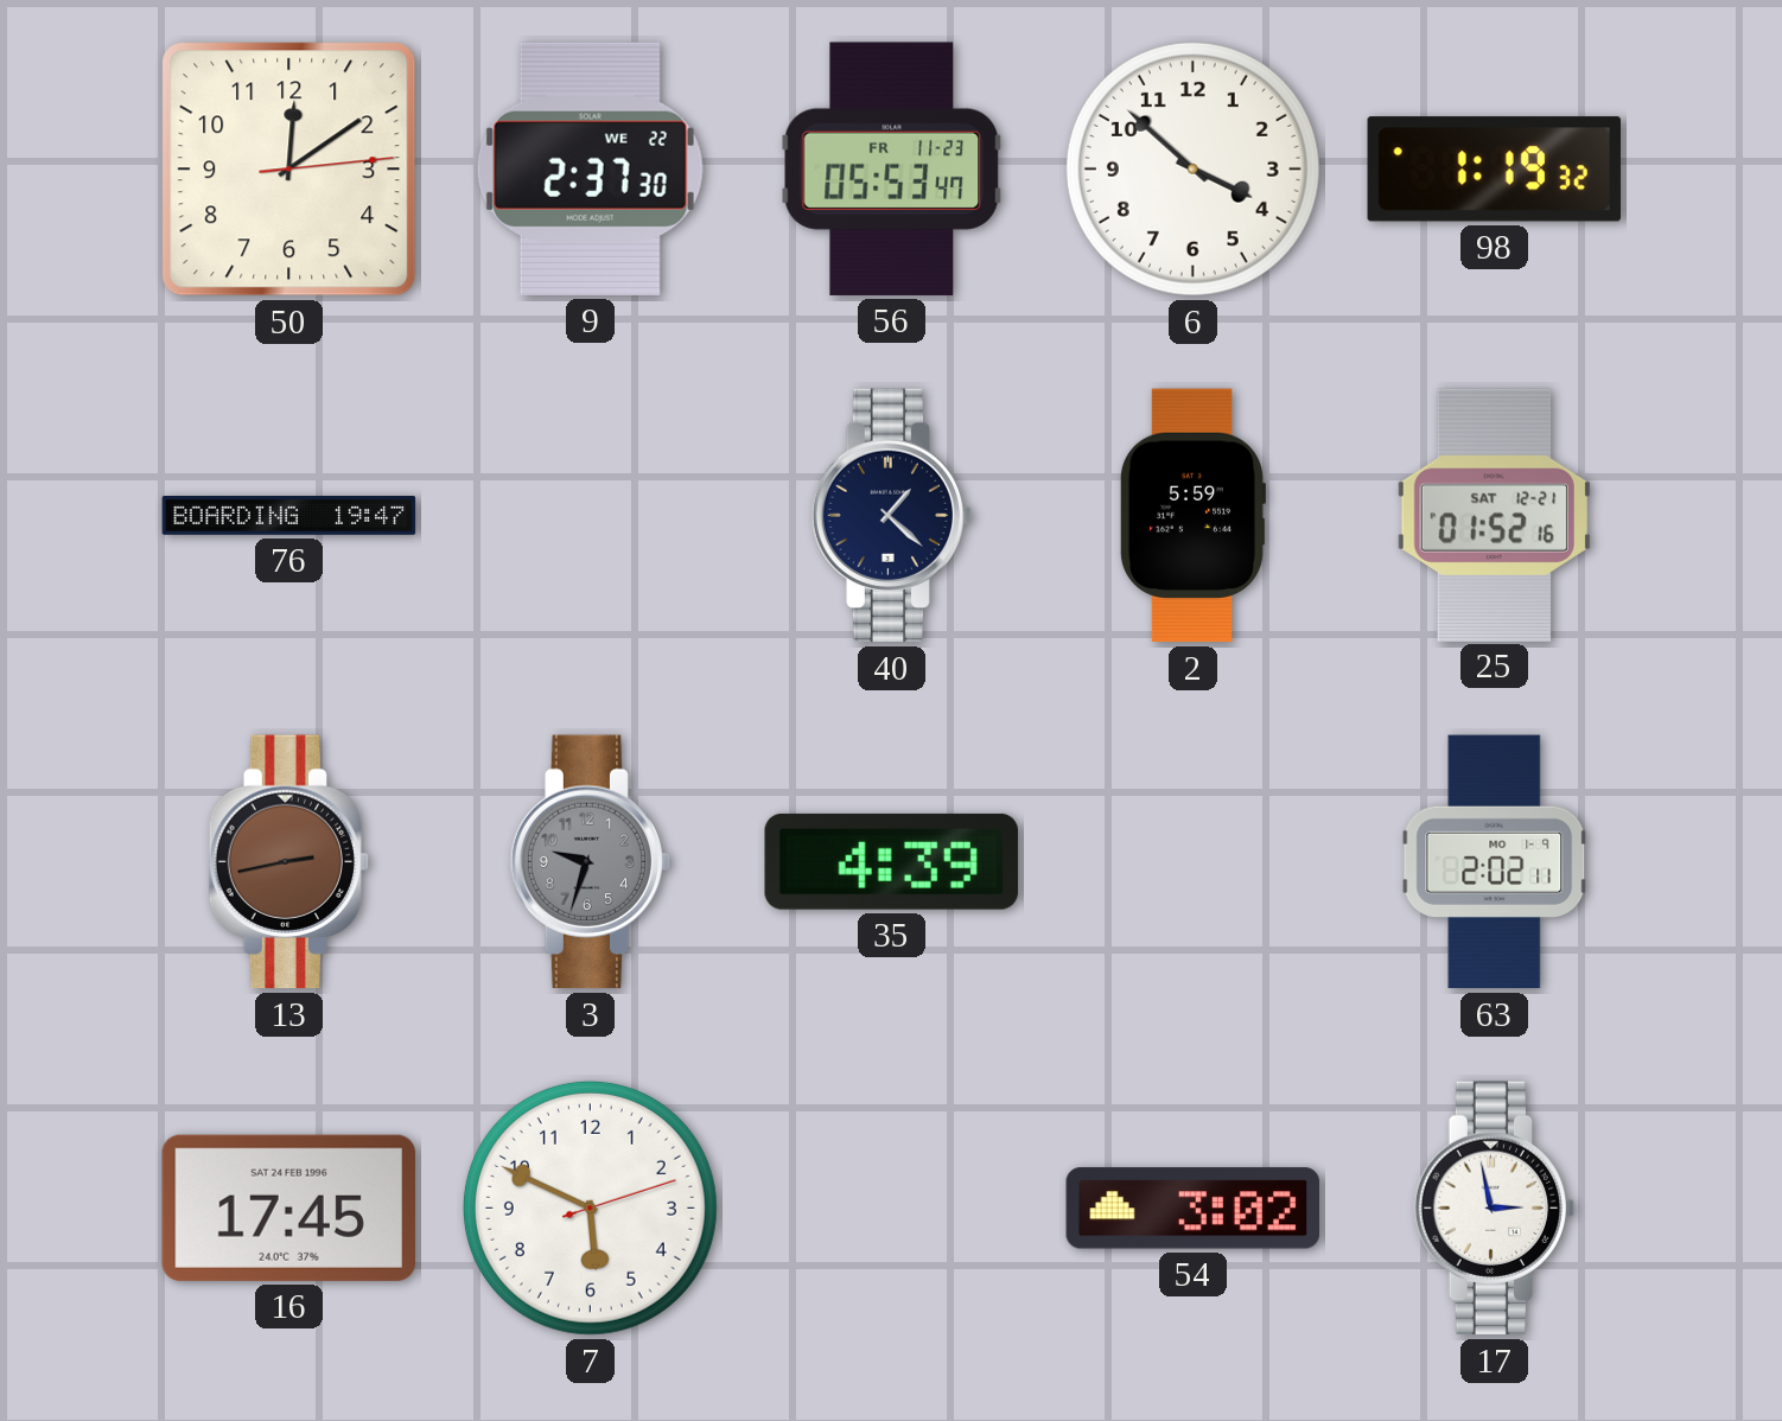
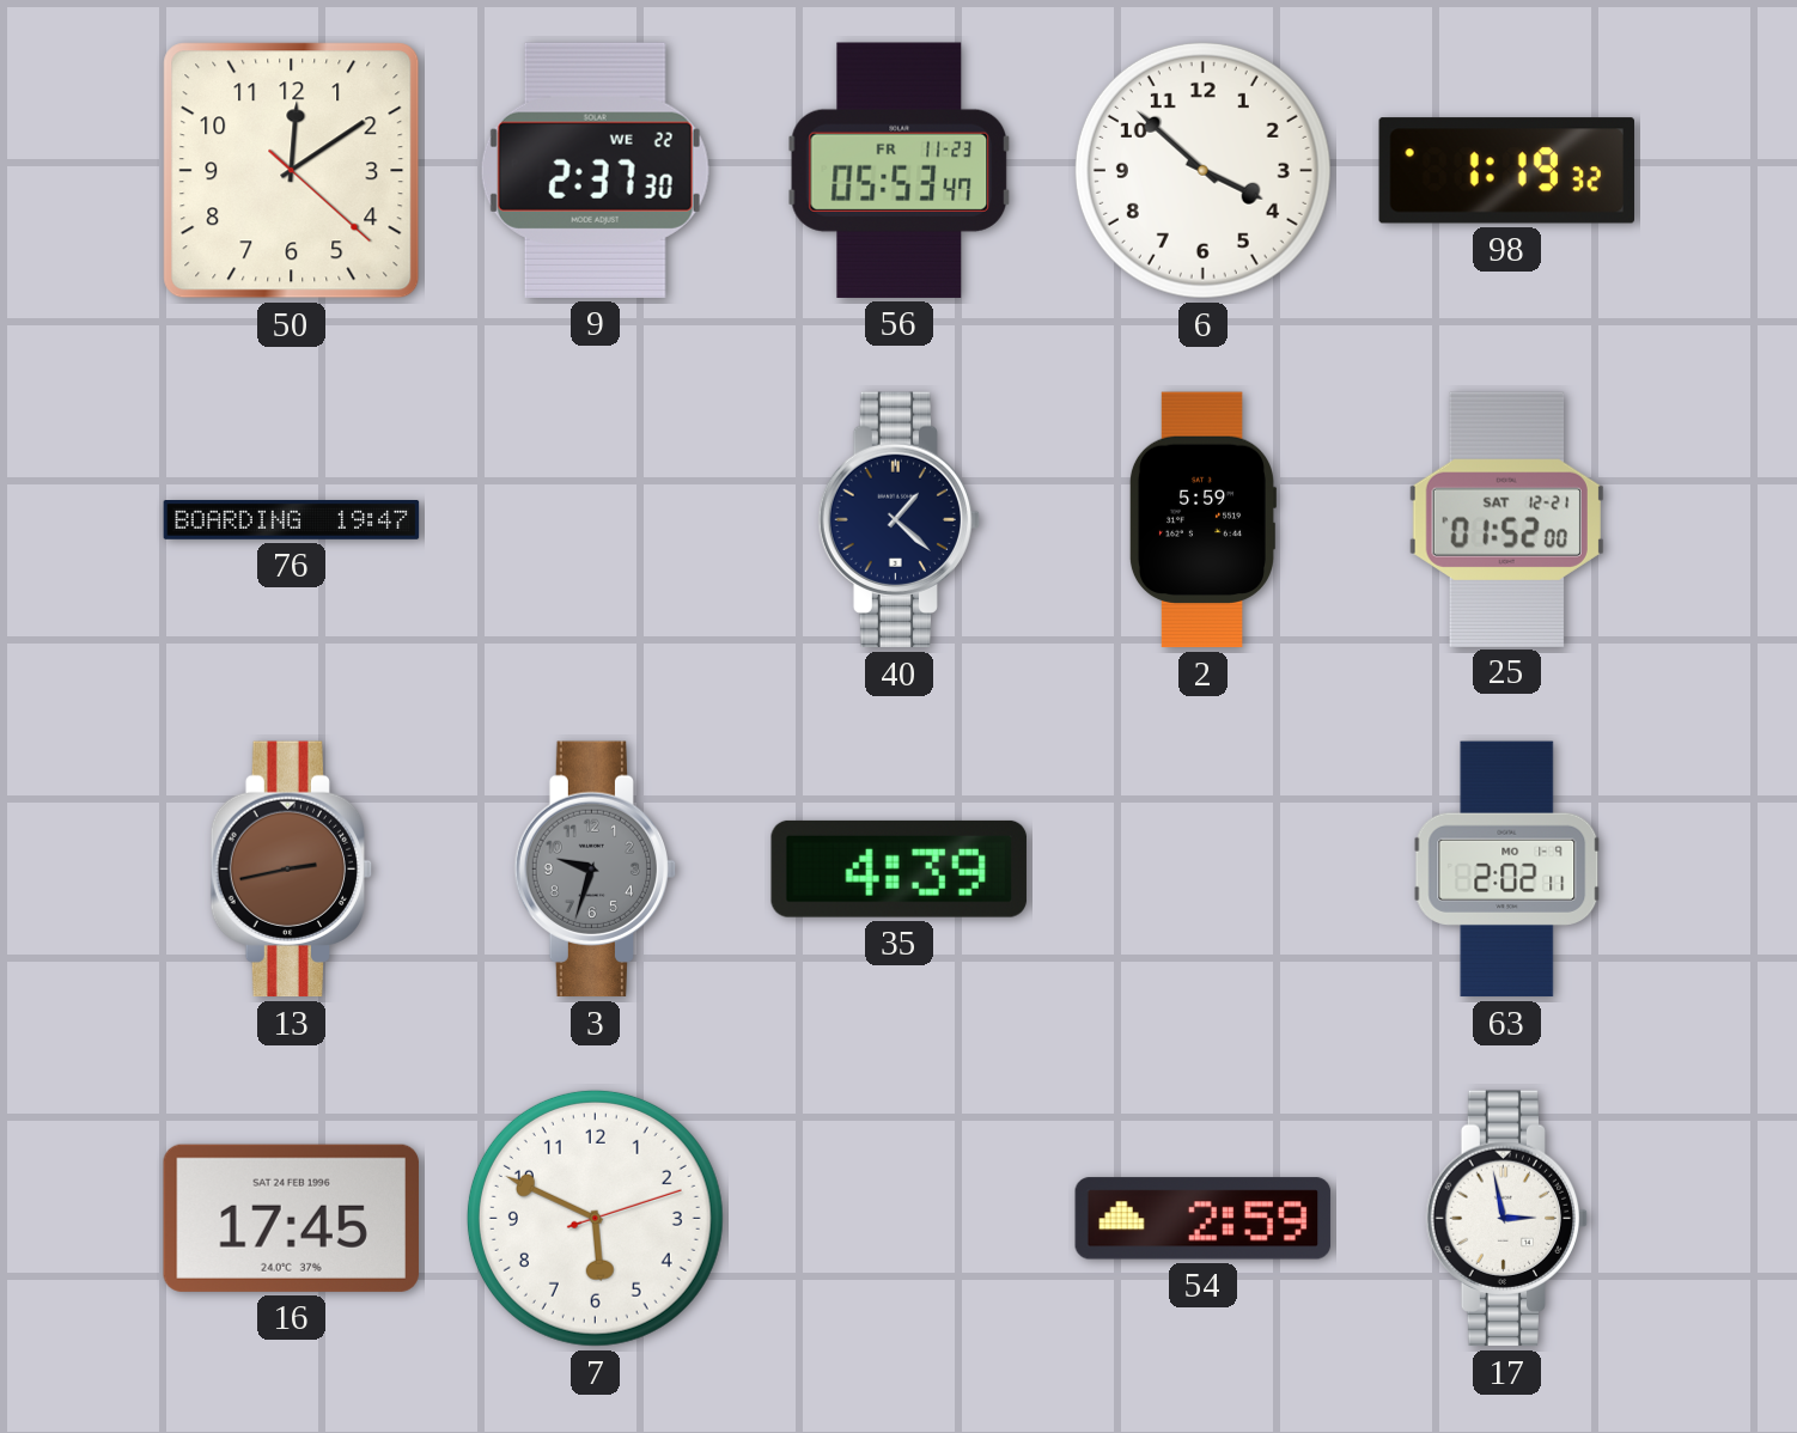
50: 12:09:14 -> 12:09:22
25: 01:52:16 -> 01:52:00
54: 3:02 -> 2:59
